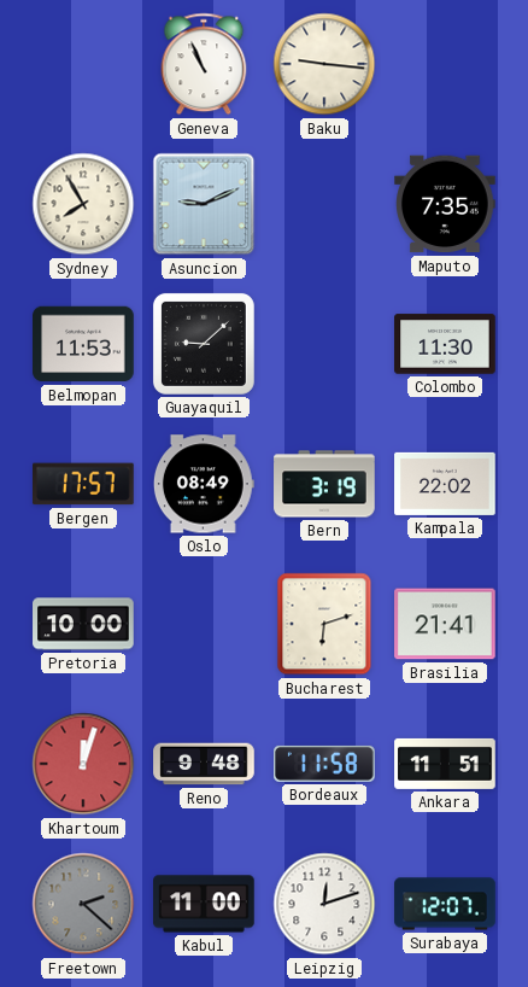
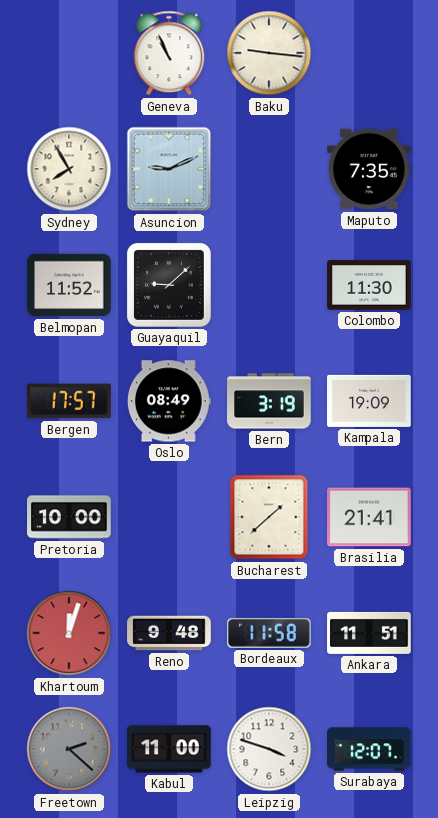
Belmopan: 11:53 -> 11:52
Kampala: 22:02 -> 19:09
Bucharest: 6:12 -> 1:38
Leipzig: 12:12 -> 3:48
